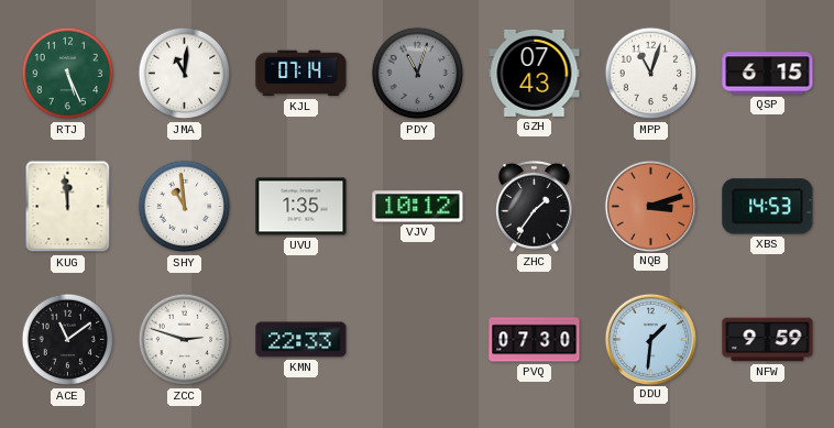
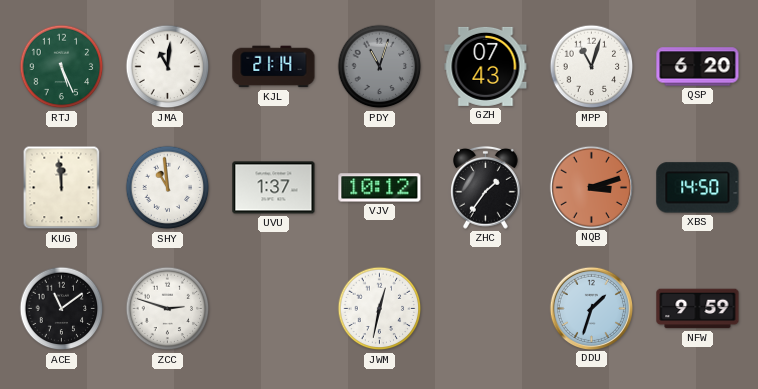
KJL: 07:14 -> 21:14
QSP: 6:15 -> 6:20
UVU: 1:35 -> 1:37
XBS: 14:53 -> 14:50
KMN: 22:33 -> none
JWM: none -> 12:32
PVQ: 07:30 -> none
DDU: 1:31 -> 1:33
